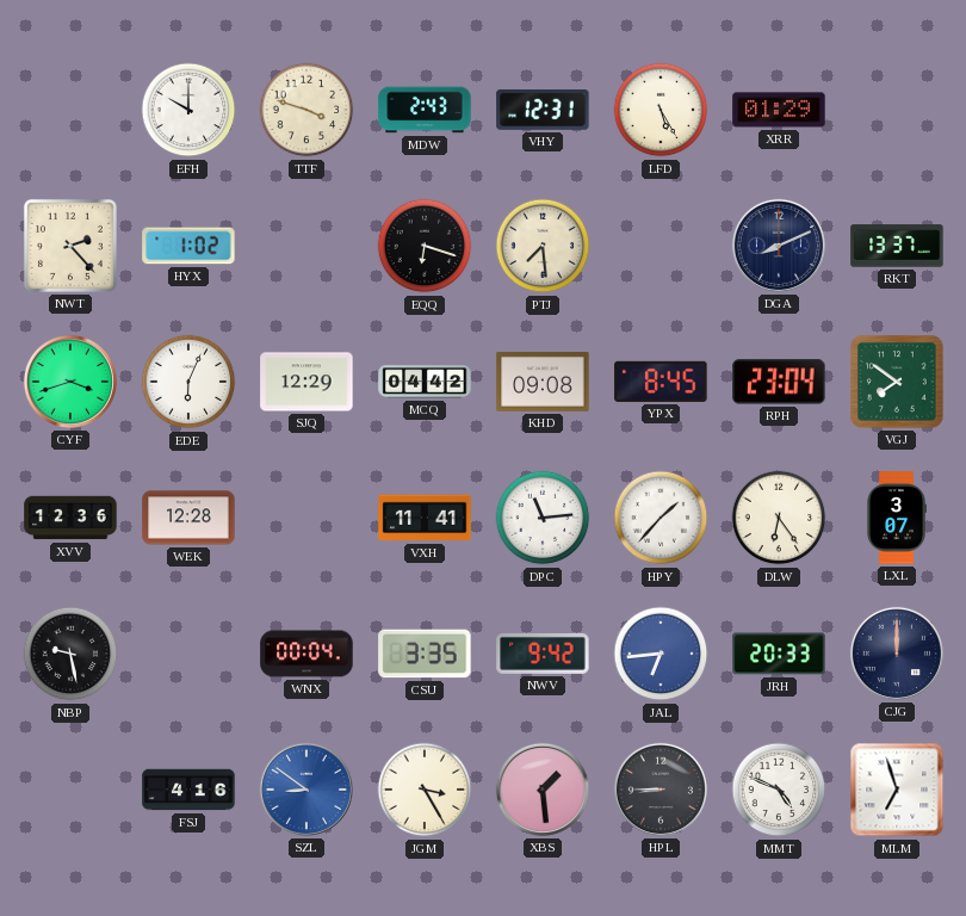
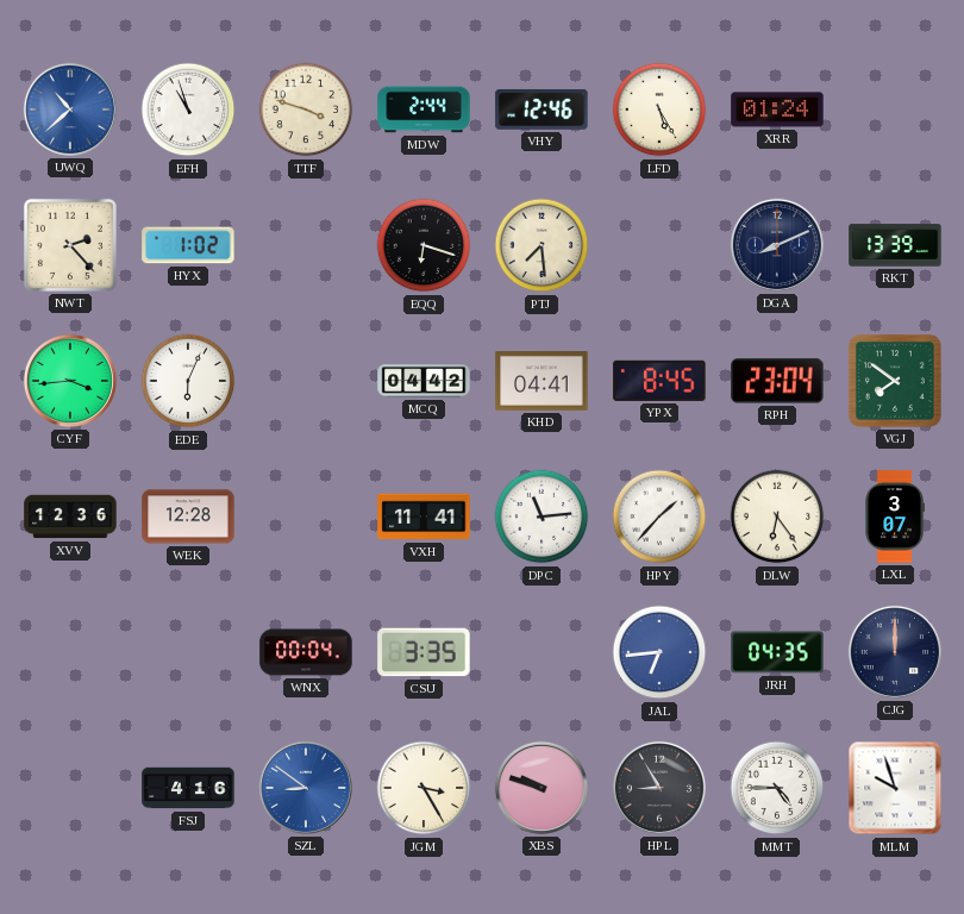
UWQ: none -> 10:38
EFH: 10:00 -> 10:57
MDW: 2:43 -> 2:44
VHY: 12:31 -> 12:46
XRR: 01:29 -> 01:24
RKT: 13:37 -> 13:39
CYF: 3:42 -> 3:44
SJQ: 12:29 -> none
KHD: 09:08 -> 04:41
NBP: 9:28 -> none
NWV: 9:42 -> none
JRH: 20:33 -> 04:35
XBS: 1:29 -> 9:48
HPL: 8:45 -> 8:55
MMT: 4:49 -> 4:45
MLM: 6:57 -> 9:57
